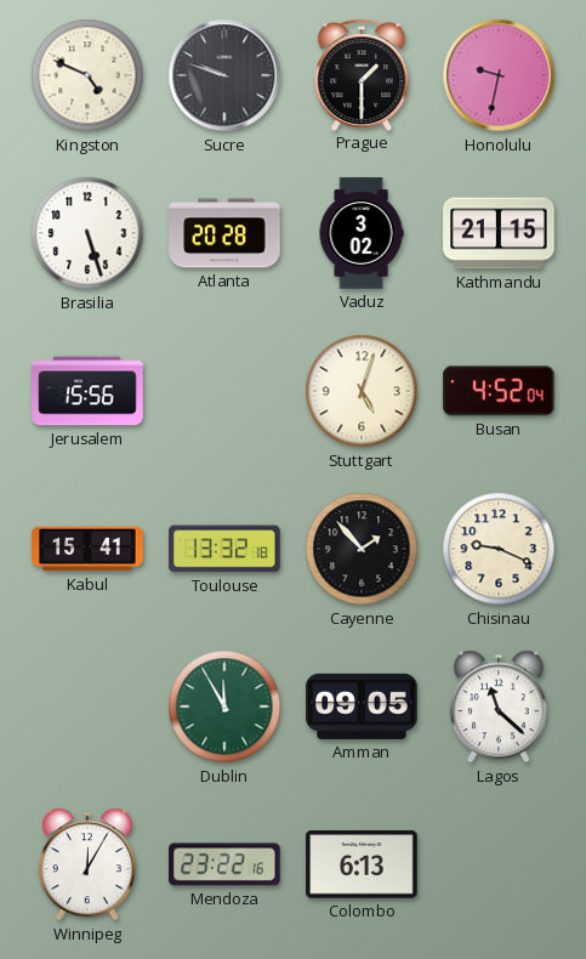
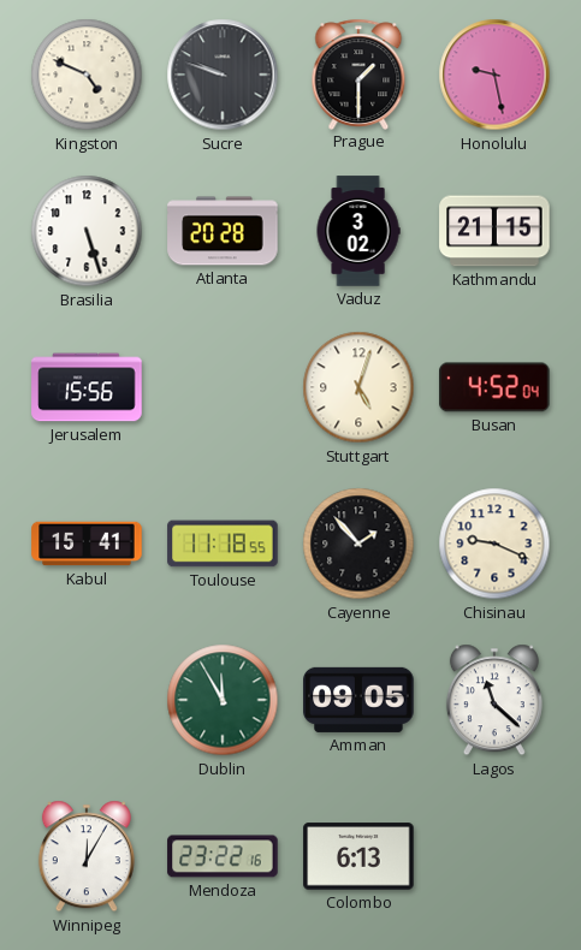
Honolulu: 9:32 -> 9:28
Toulouse: 13:32 -> 11:18
